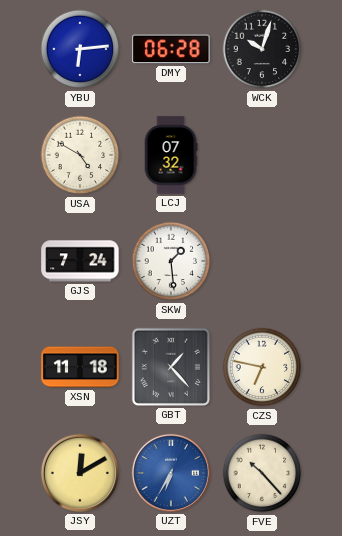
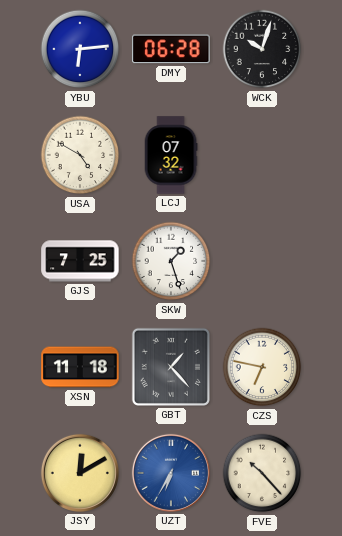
GJS: 7:24 -> 7:25
SKW: 1:29 -> 1:27
